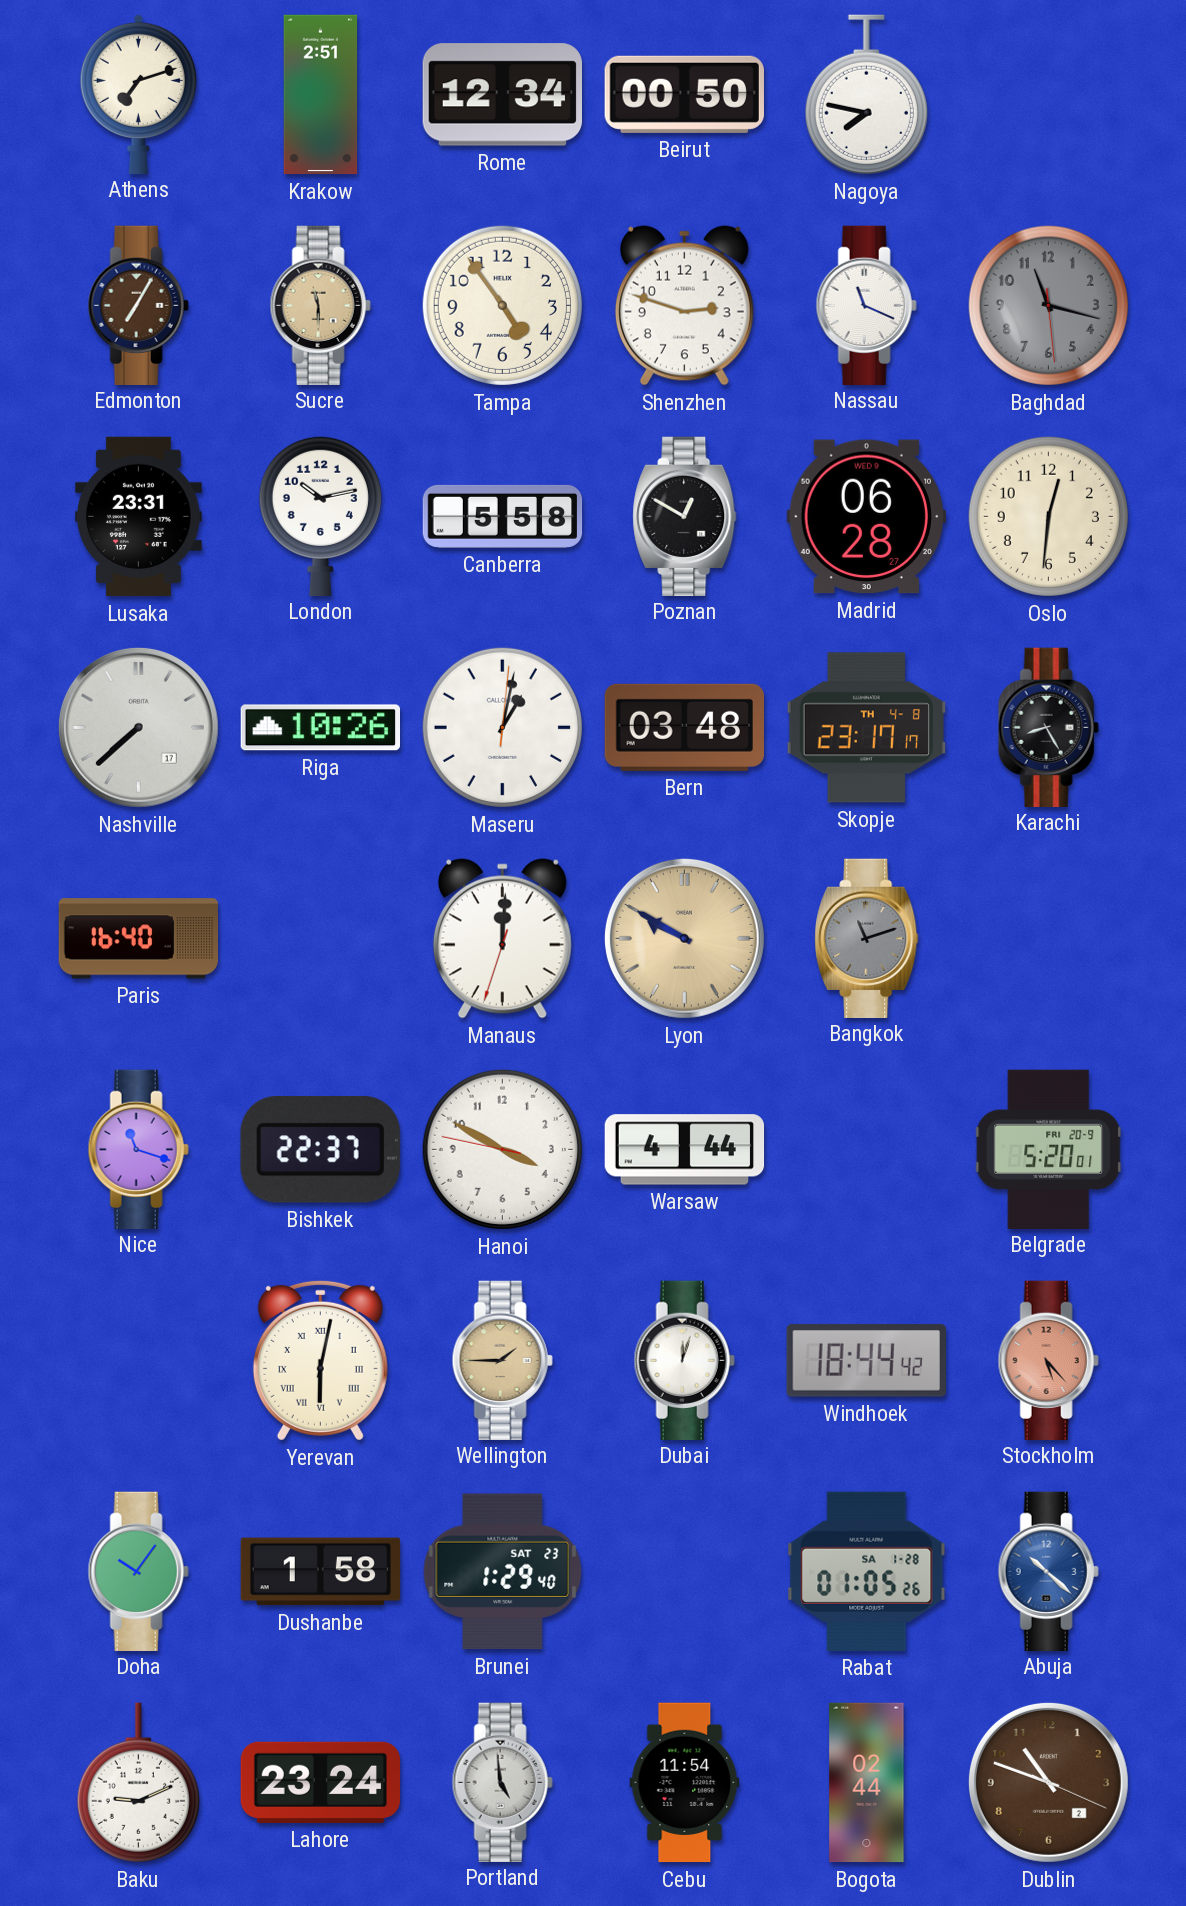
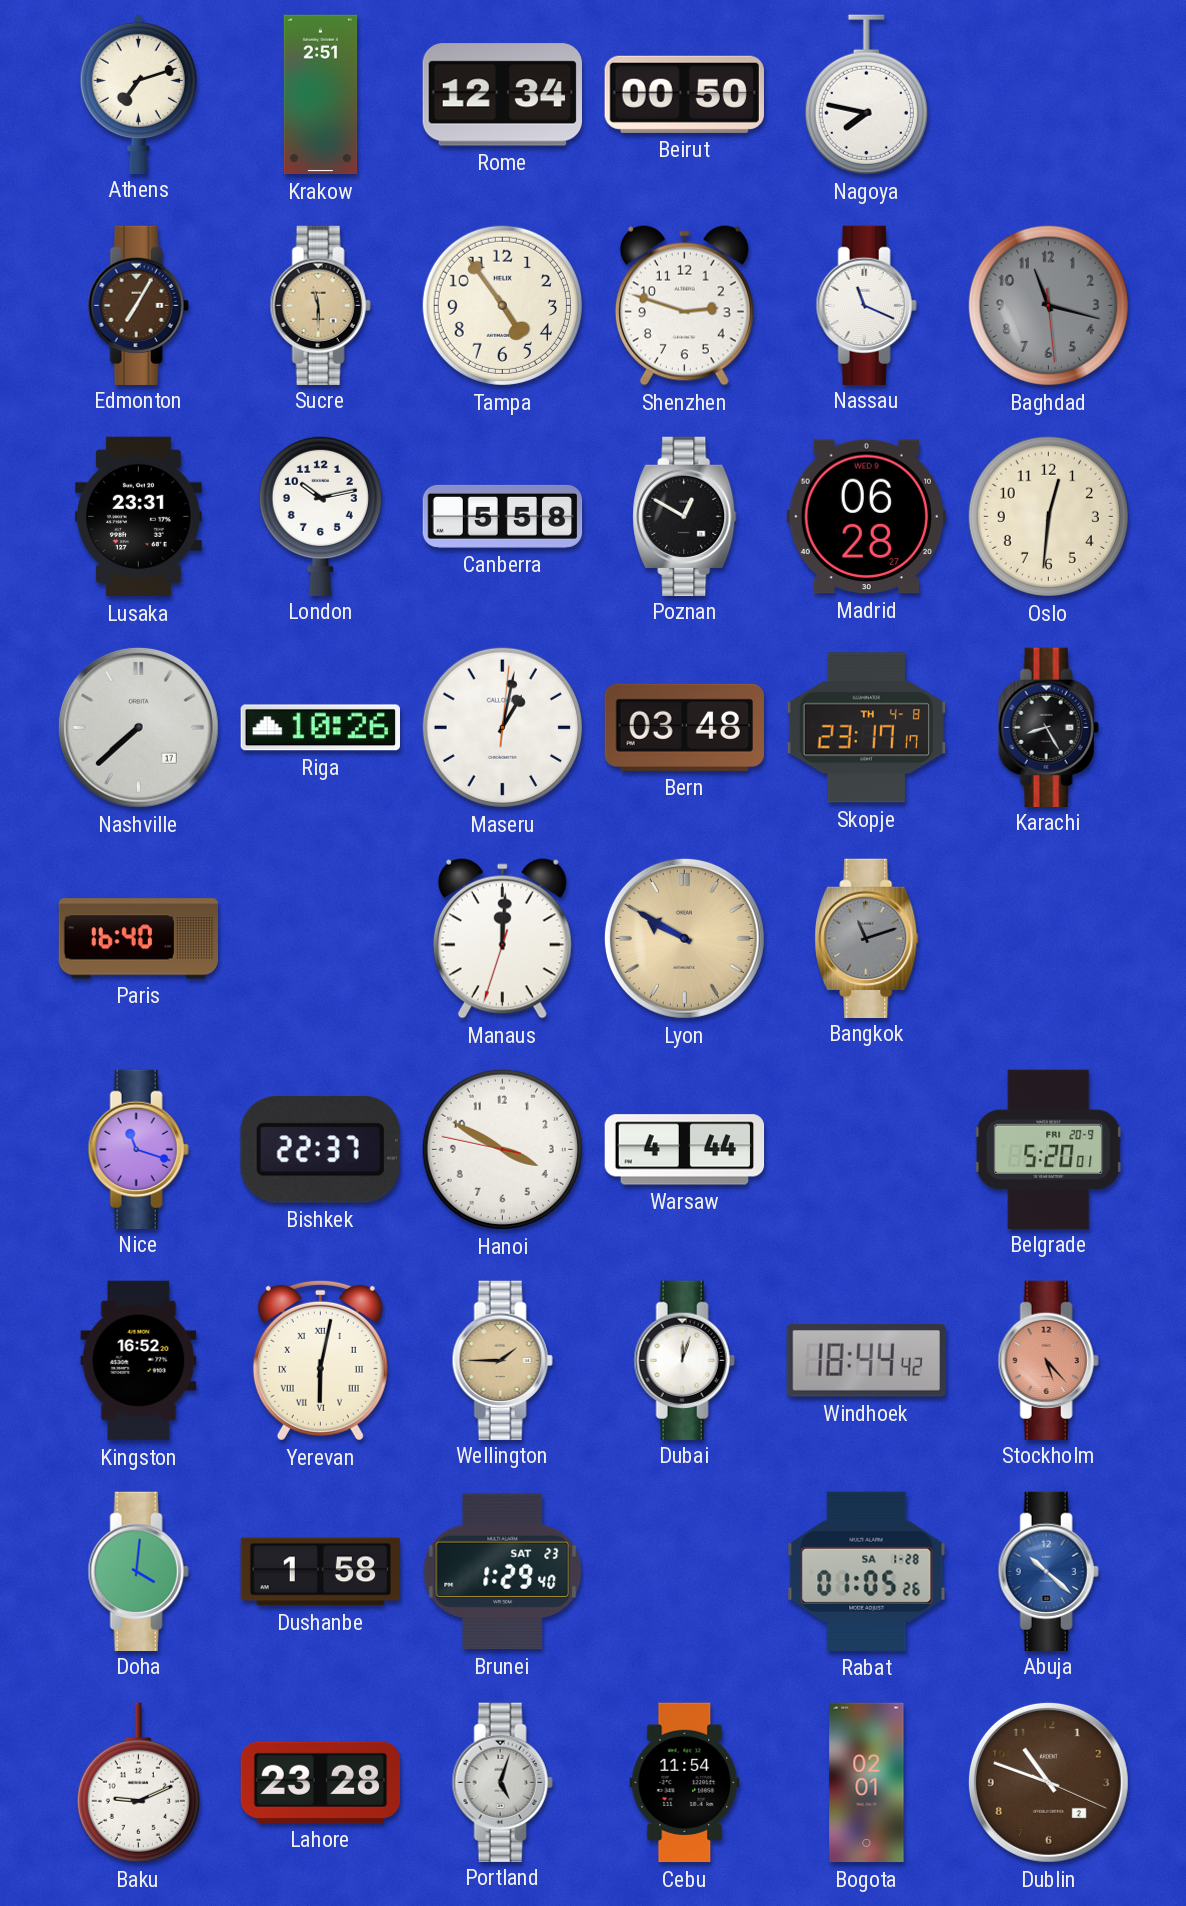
Kingston: none -> 16:52
Doha: 10:06 -> 4:01
Lahore: 23:24 -> 23:28
Portland: 4:59 -> 5:03
Bogota: 02:44 -> 02:01
